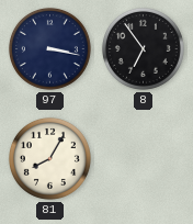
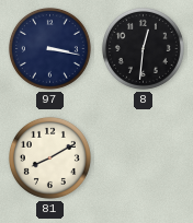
8: 6:54 -> 12:31
81: 8:05 -> 8:10
